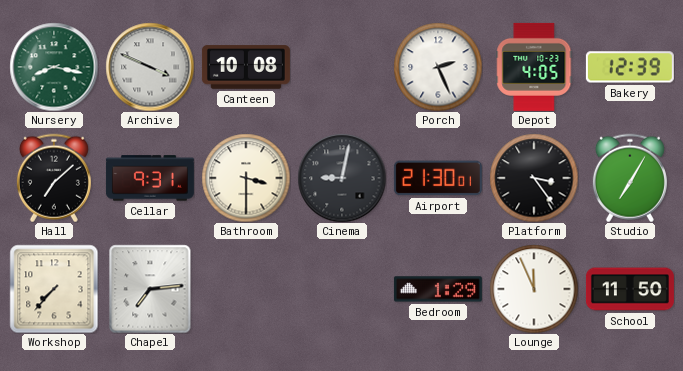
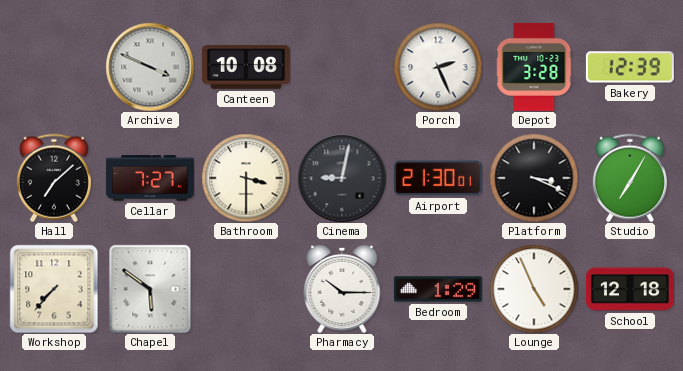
Nursery: 8:17 -> none
Depot: 4:05 -> 3:28
Cellar: 9:31 -> 7:27
Platform: 3:24 -> 3:19
Chapel: 7:14 -> 5:51
Pharmacy: none -> 10:15
Lounge: 11:56 -> 4:56
School: 11:50 -> 12:18
